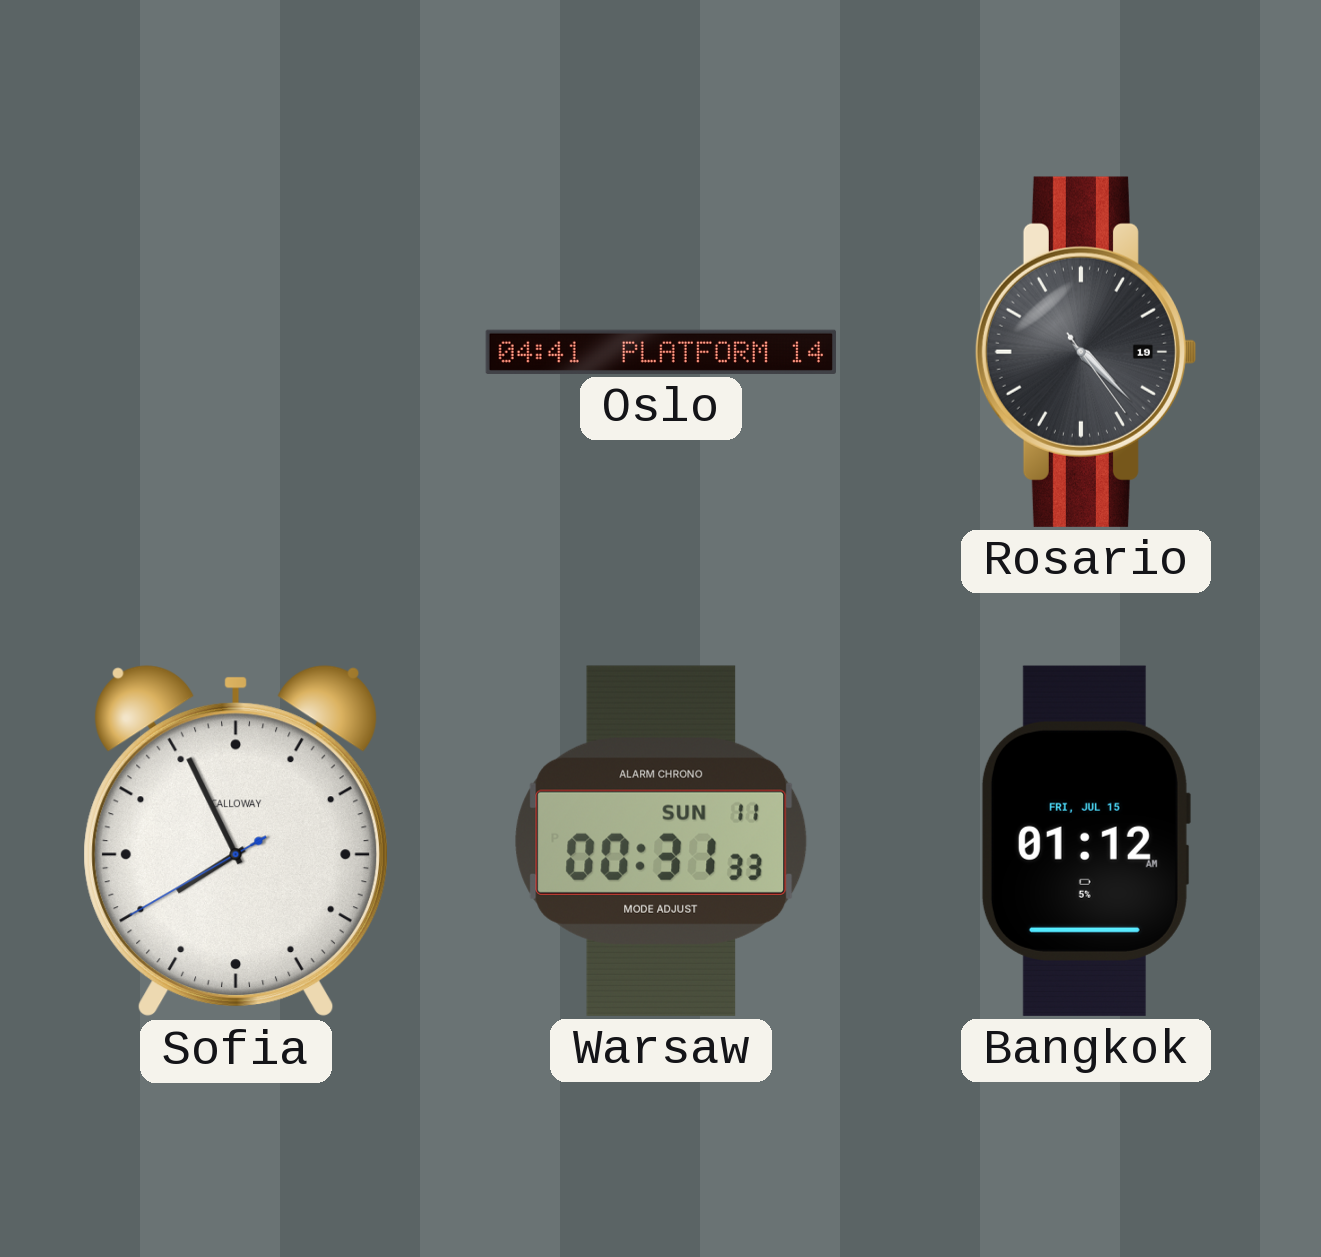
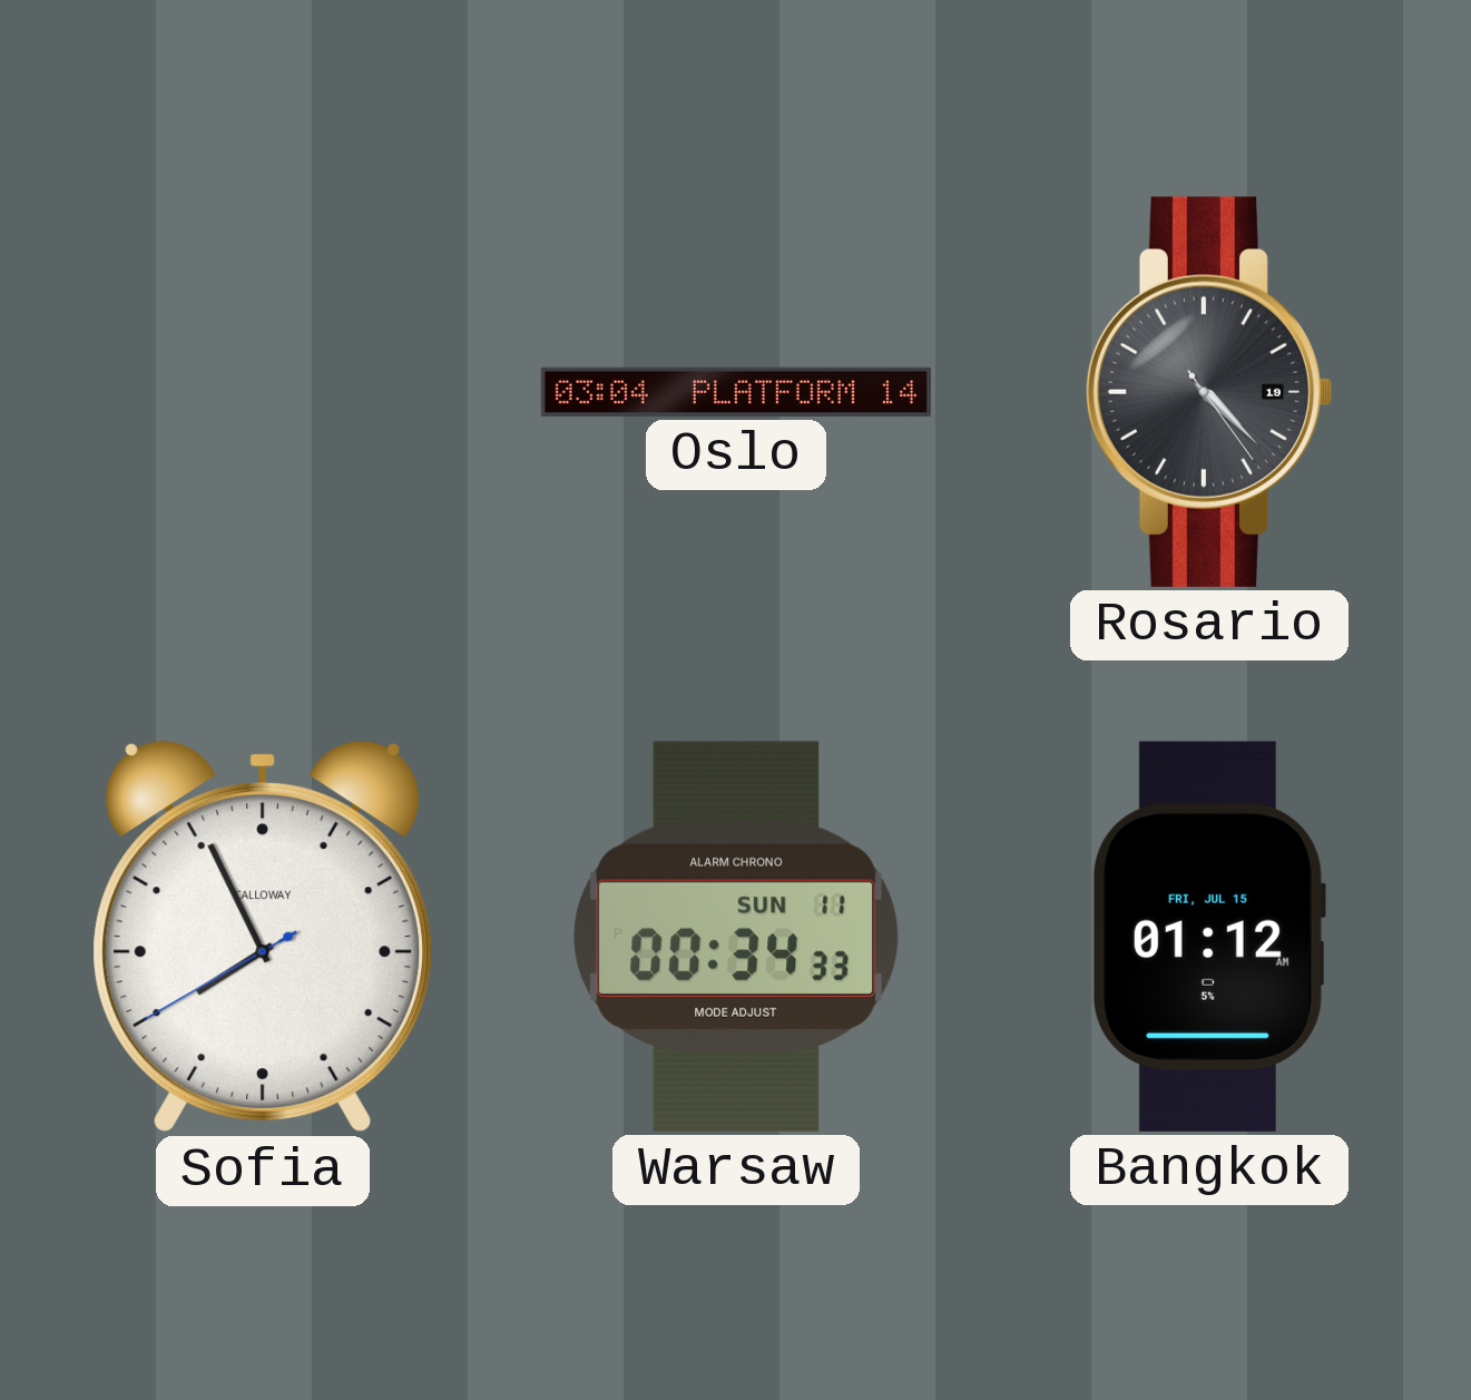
Oslo: 04:41 -> 03:04
Warsaw: 00:31 -> 00:34
